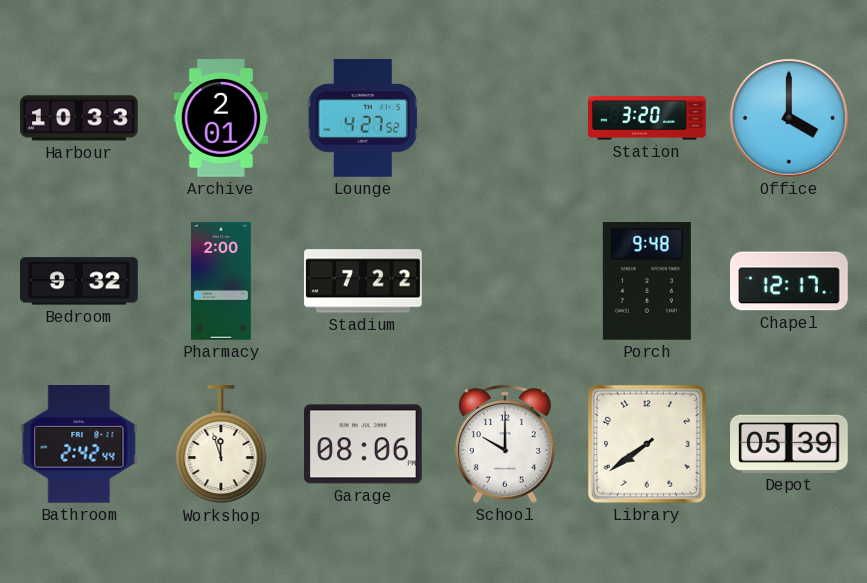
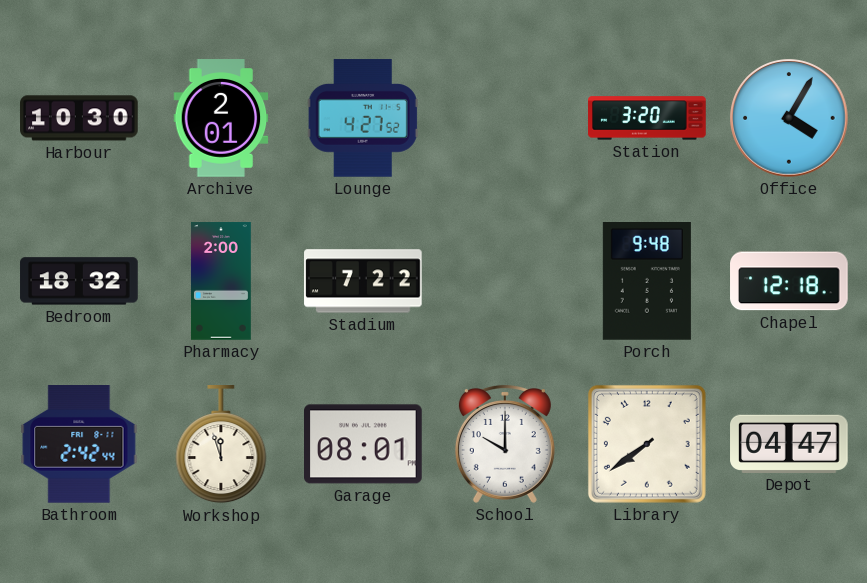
Harbour: 10:33 -> 10:30
Office: 4:00 -> 4:05
Bedroom: 9:32 -> 18:32
Chapel: 12:17 -> 12:18
Garage: 08:06 -> 08:01
Depot: 05:39 -> 04:47
